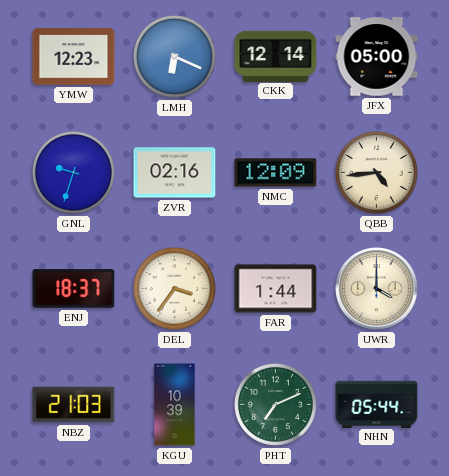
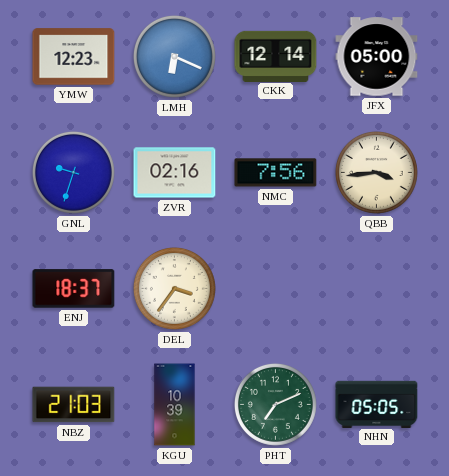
NMC: 12:09 -> 7:56
QBB: 4:44 -> 3:44
FAR: 1:44 -> none
UWR: 4:00 -> none
NHN: 05:44 -> 05:05
